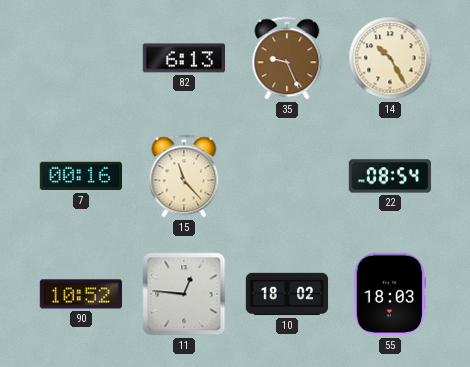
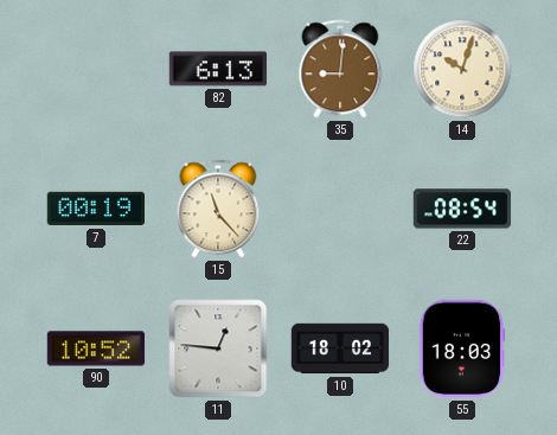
35: 9:26 -> 9:01
14: 10:25 -> 10:03
7: 00:16 -> 00:19
